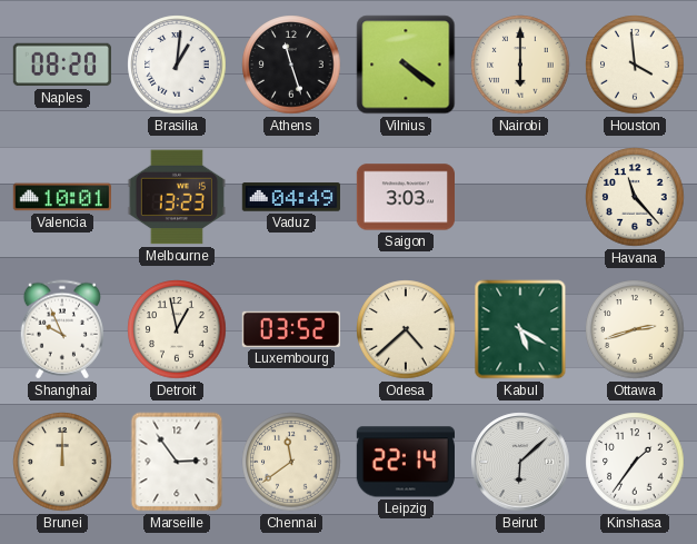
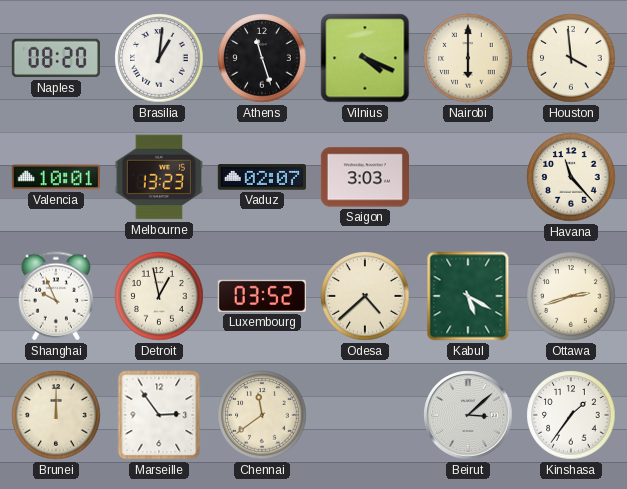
Vilnius: 4:21 -> 4:19
Vaduz: 04:49 -> 02:07
Leipzig: 22:14 -> none
Beirut: 6:08 -> 3:08
